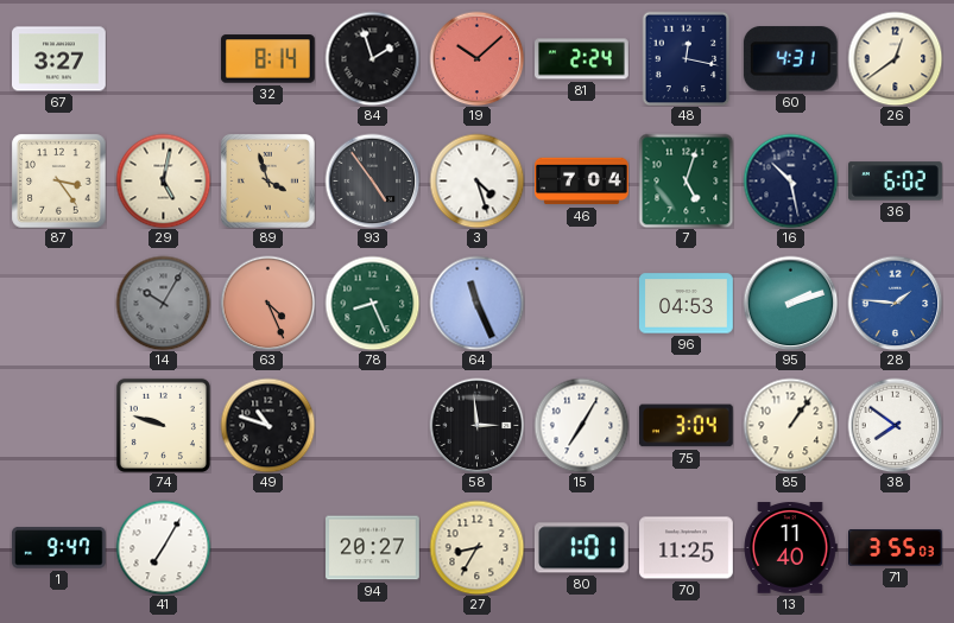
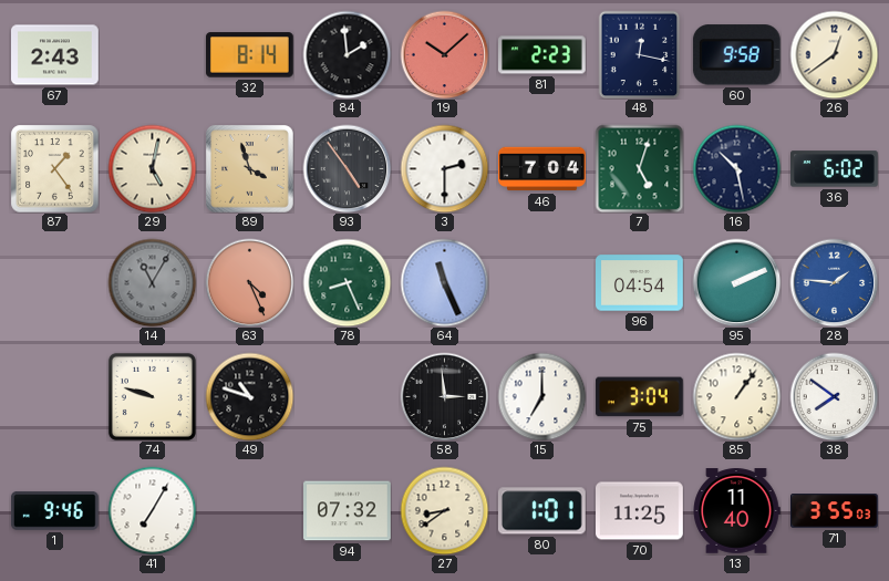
67: 3:27 -> 2:43
84: 1:57 -> 1:59
81: 2:24 -> 2:23
60: 4:31 -> 9:58
87: 3:24 -> 1:24
3: 4:27 -> 2:30
14: 10:05 -> 11:05
96: 04:53 -> 04:54
95: 2:12 -> 2:11
15: 7:05 -> 7:00
1: 9:47 -> 9:46
94: 20:27 -> 07:32
27: 8:35 -> 8:39
